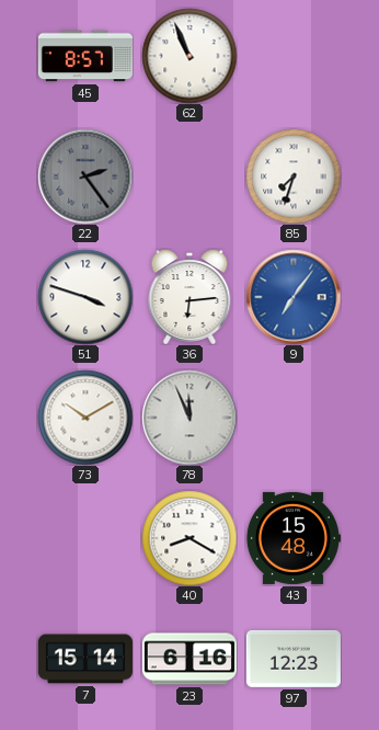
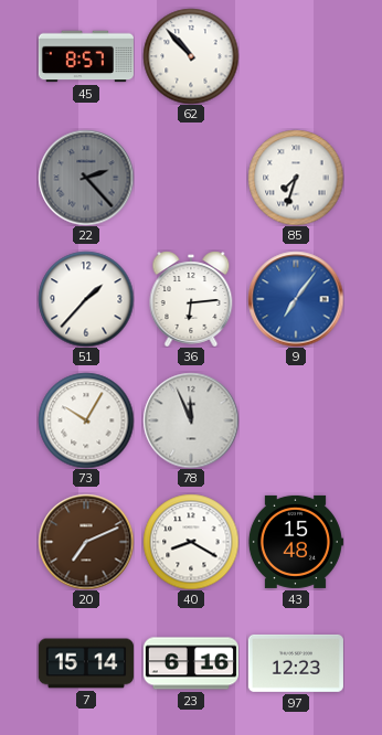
62: 10:56 -> 10:53
22: 2:24 -> 2:23
51: 3:48 -> 1:37
73: 10:10 -> 10:05
20: none -> 7:11
